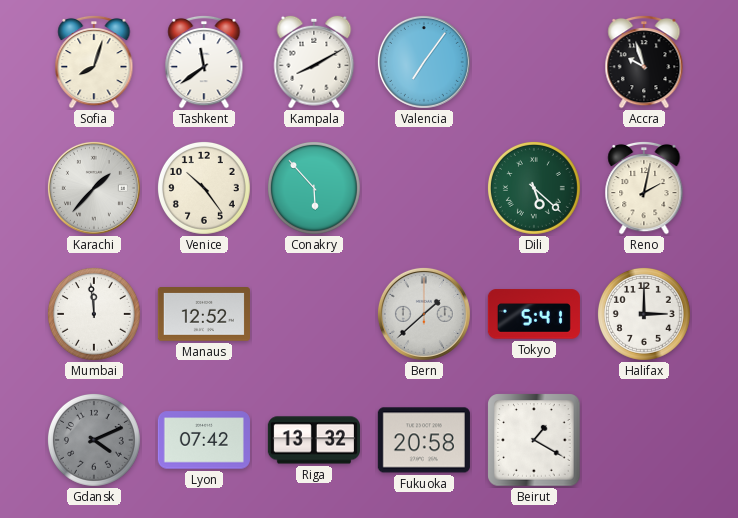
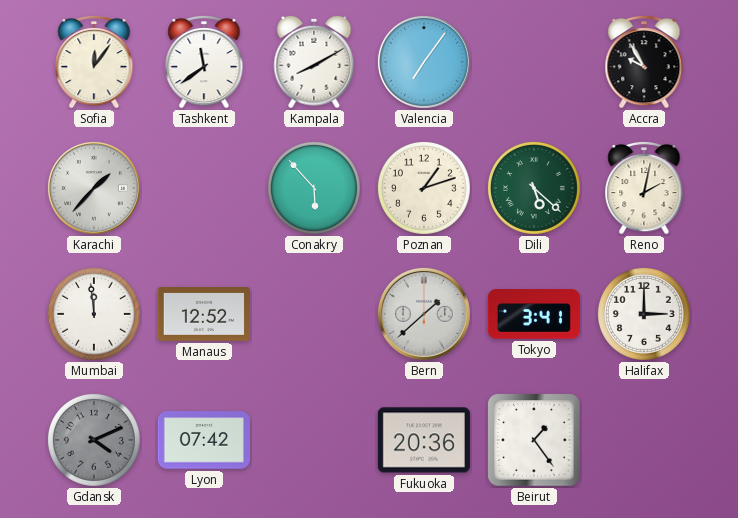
Sofia: 8:03 -> 12:06
Accra: 9:57 -> 9:55
Venice: 10:24 -> none
Poznan: none -> 1:12
Tokyo: 5:41 -> 3:41
Riga: 13:32 -> none
Fukuoka: 20:58 -> 20:36
Beirut: 1:20 -> 1:24
